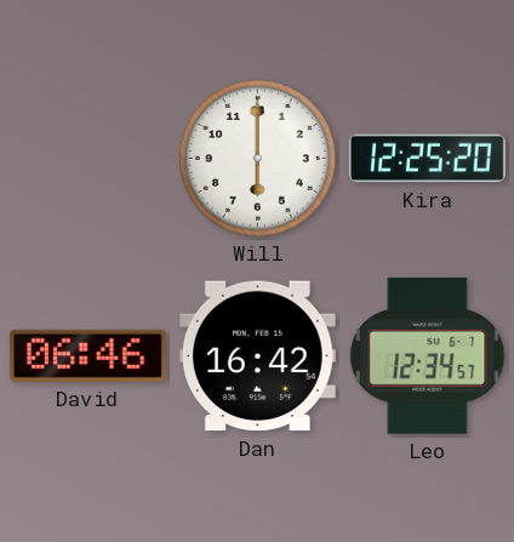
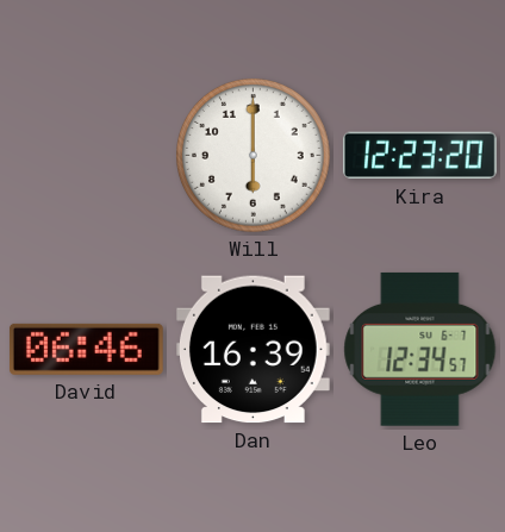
Kira: 12:25 -> 12:23
Dan: 16:42 -> 16:39
